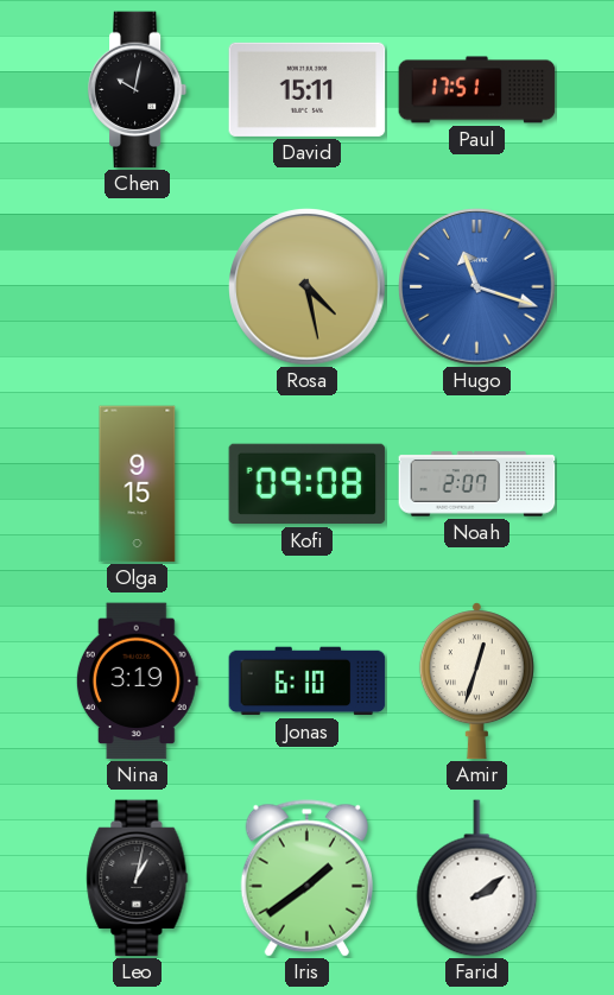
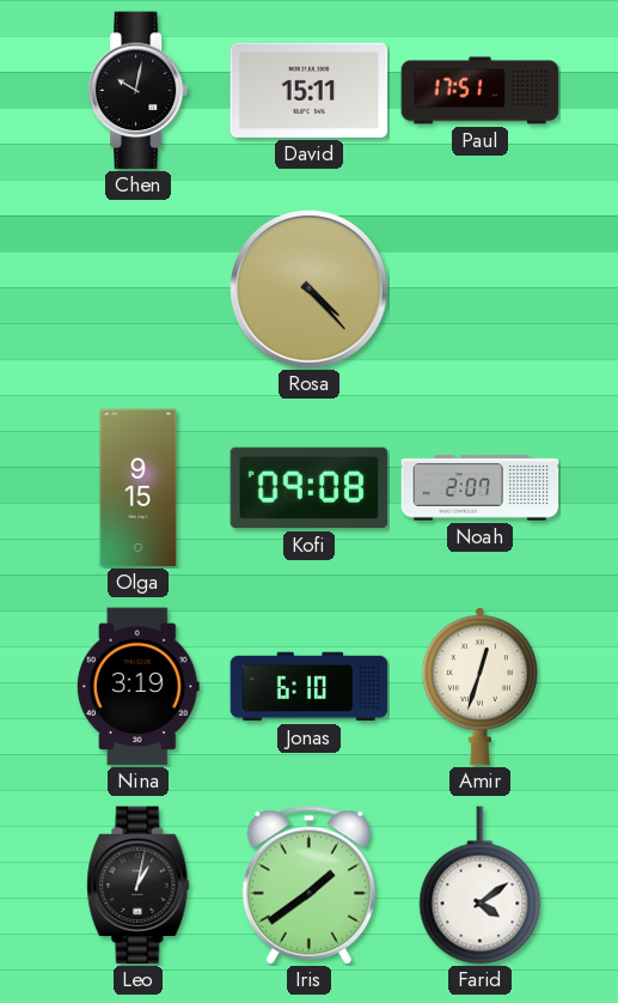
Rosa: 4:28 -> 4:23
Hugo: 11:18 -> none
Farid: 2:09 -> 4:09
